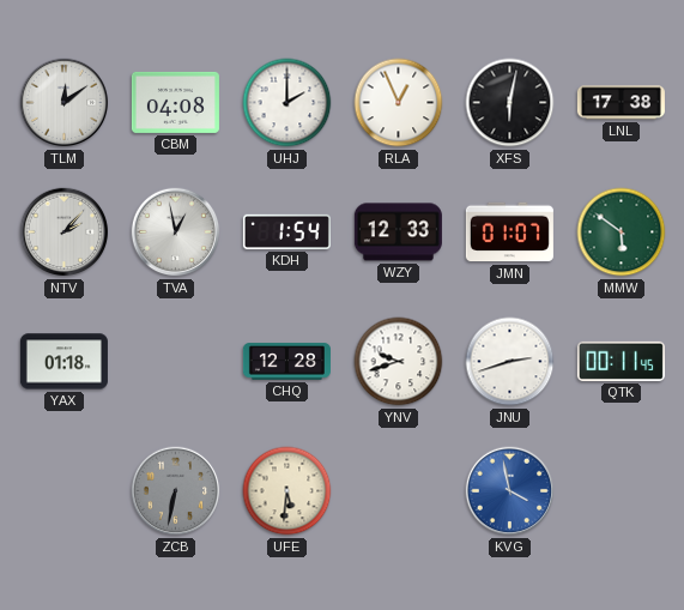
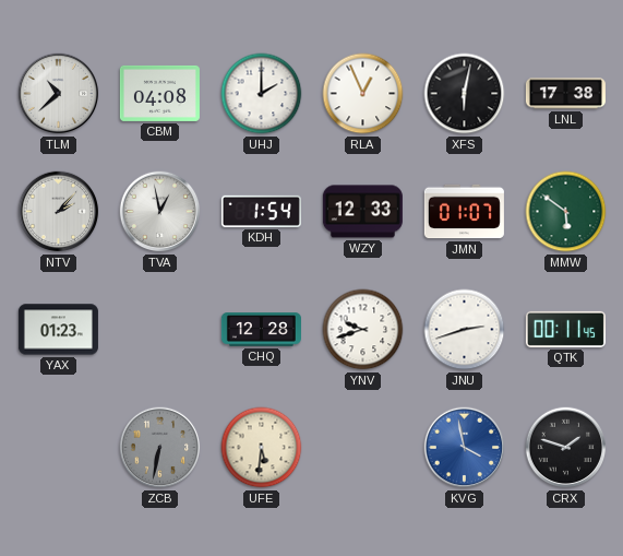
TLM: 12:09 -> 10:38
YAX: 01:18 -> 01:23
CRX: none -> 1:48
